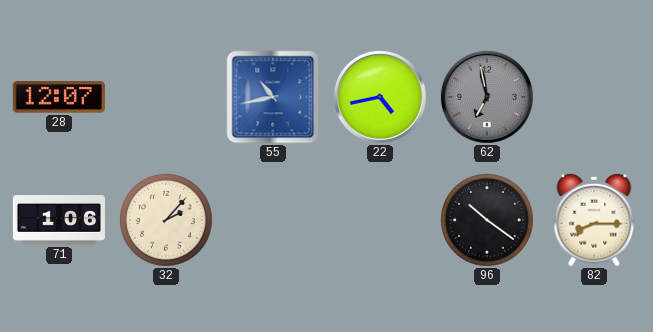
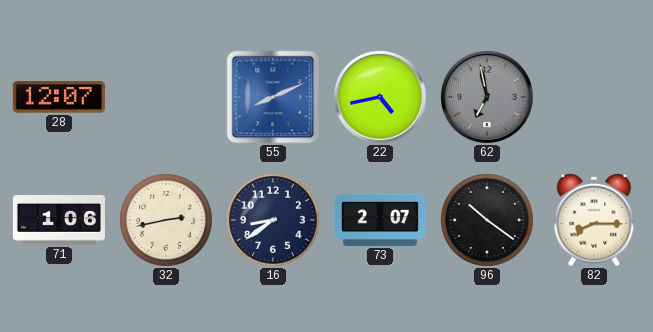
55: 10:43 -> 8:11
32: 2:07 -> 2:43
16: none -> 8:39
73: none -> 2:07
